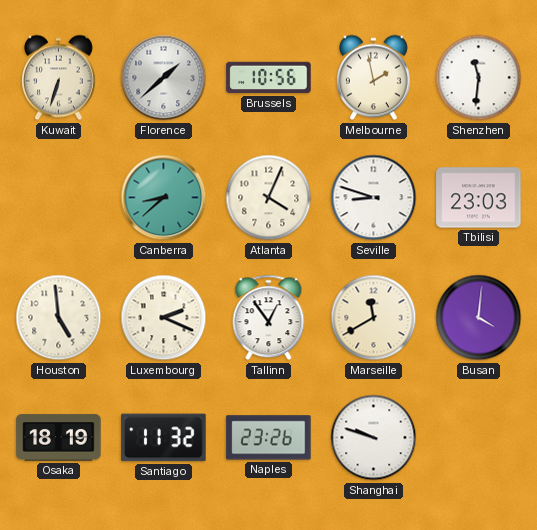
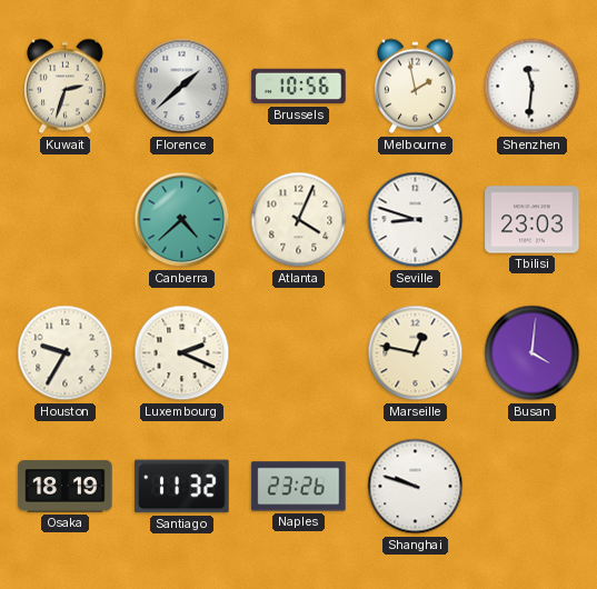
Kuwait: 6:33 -> 2:33
Canberra: 8:38 -> 4:38
Houston: 4:59 -> 9:35
Tallinn: 12:54 -> none
Marseille: 11:40 -> 12:47
